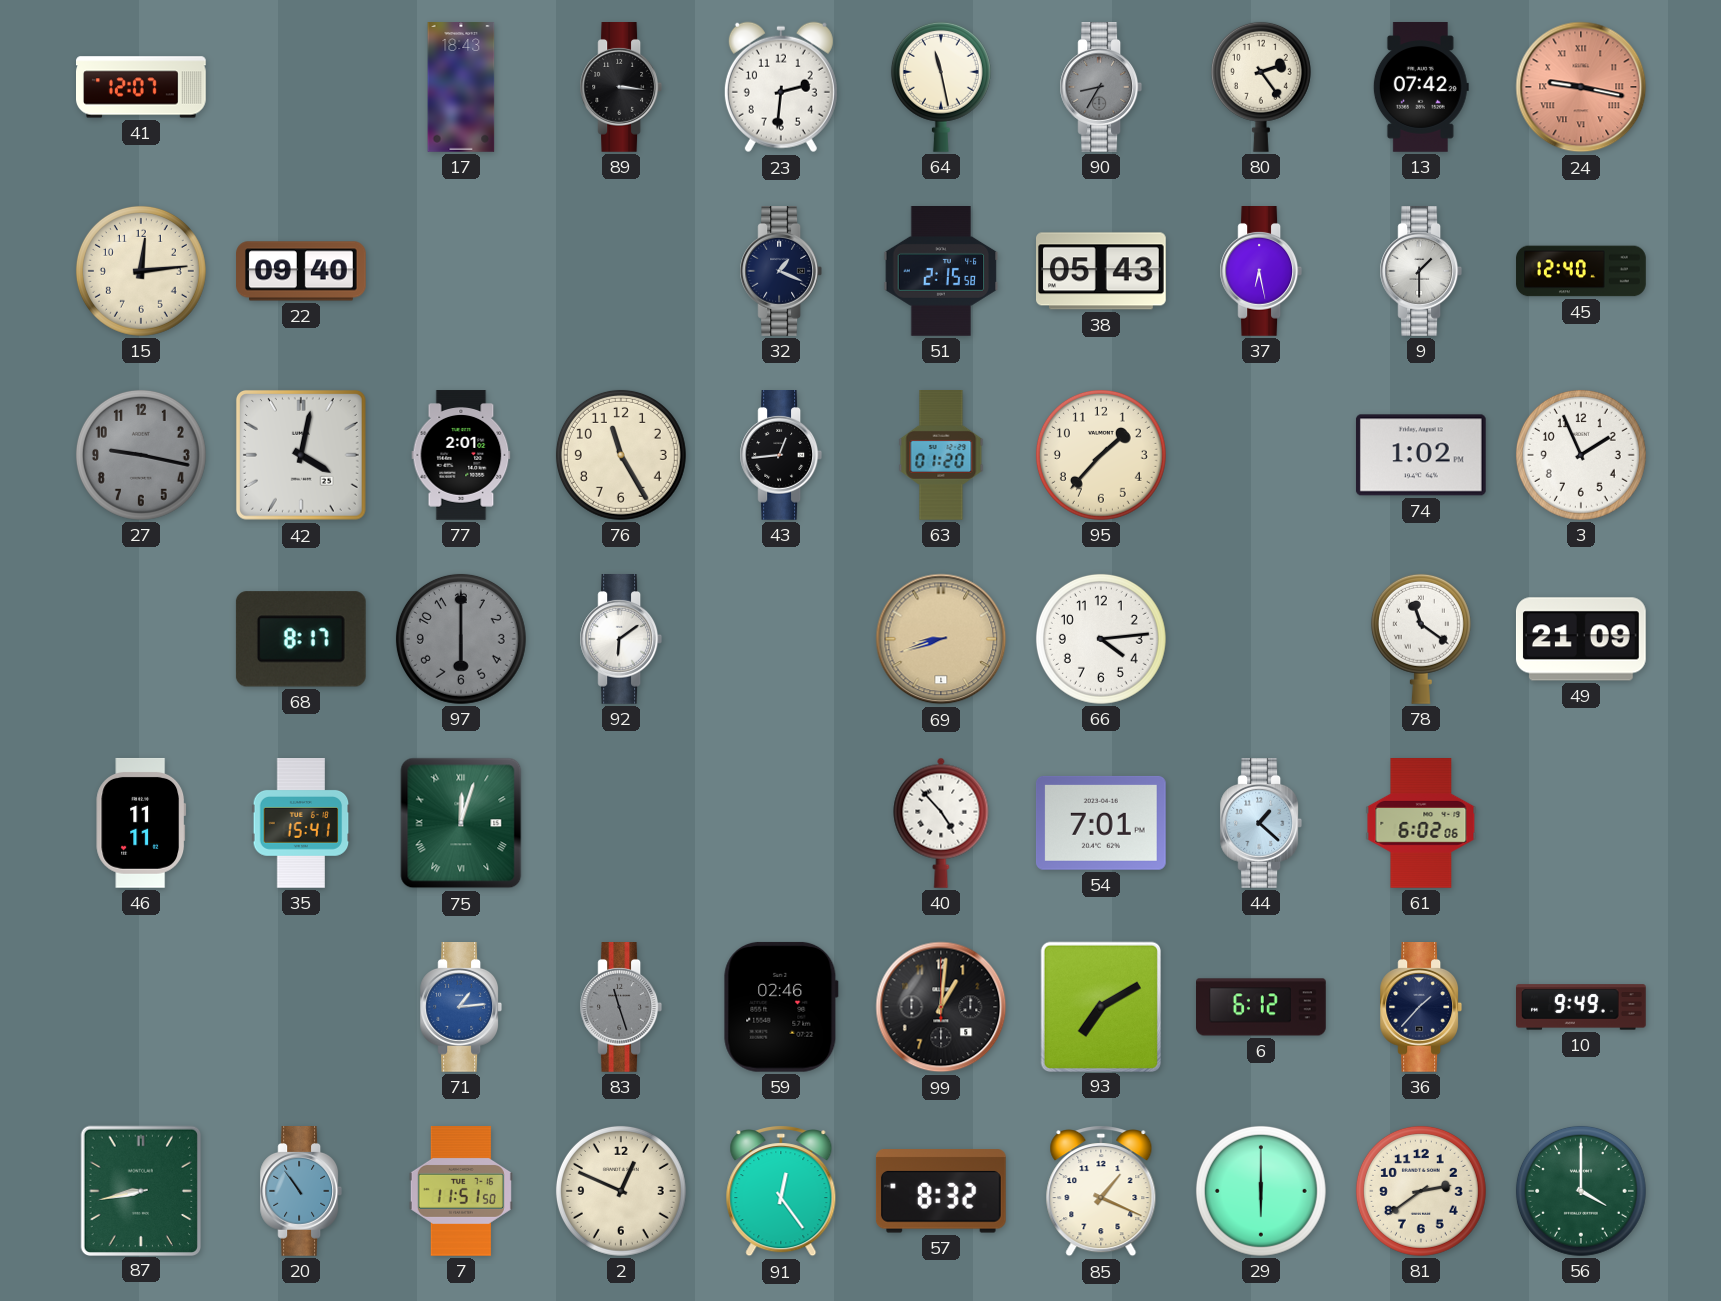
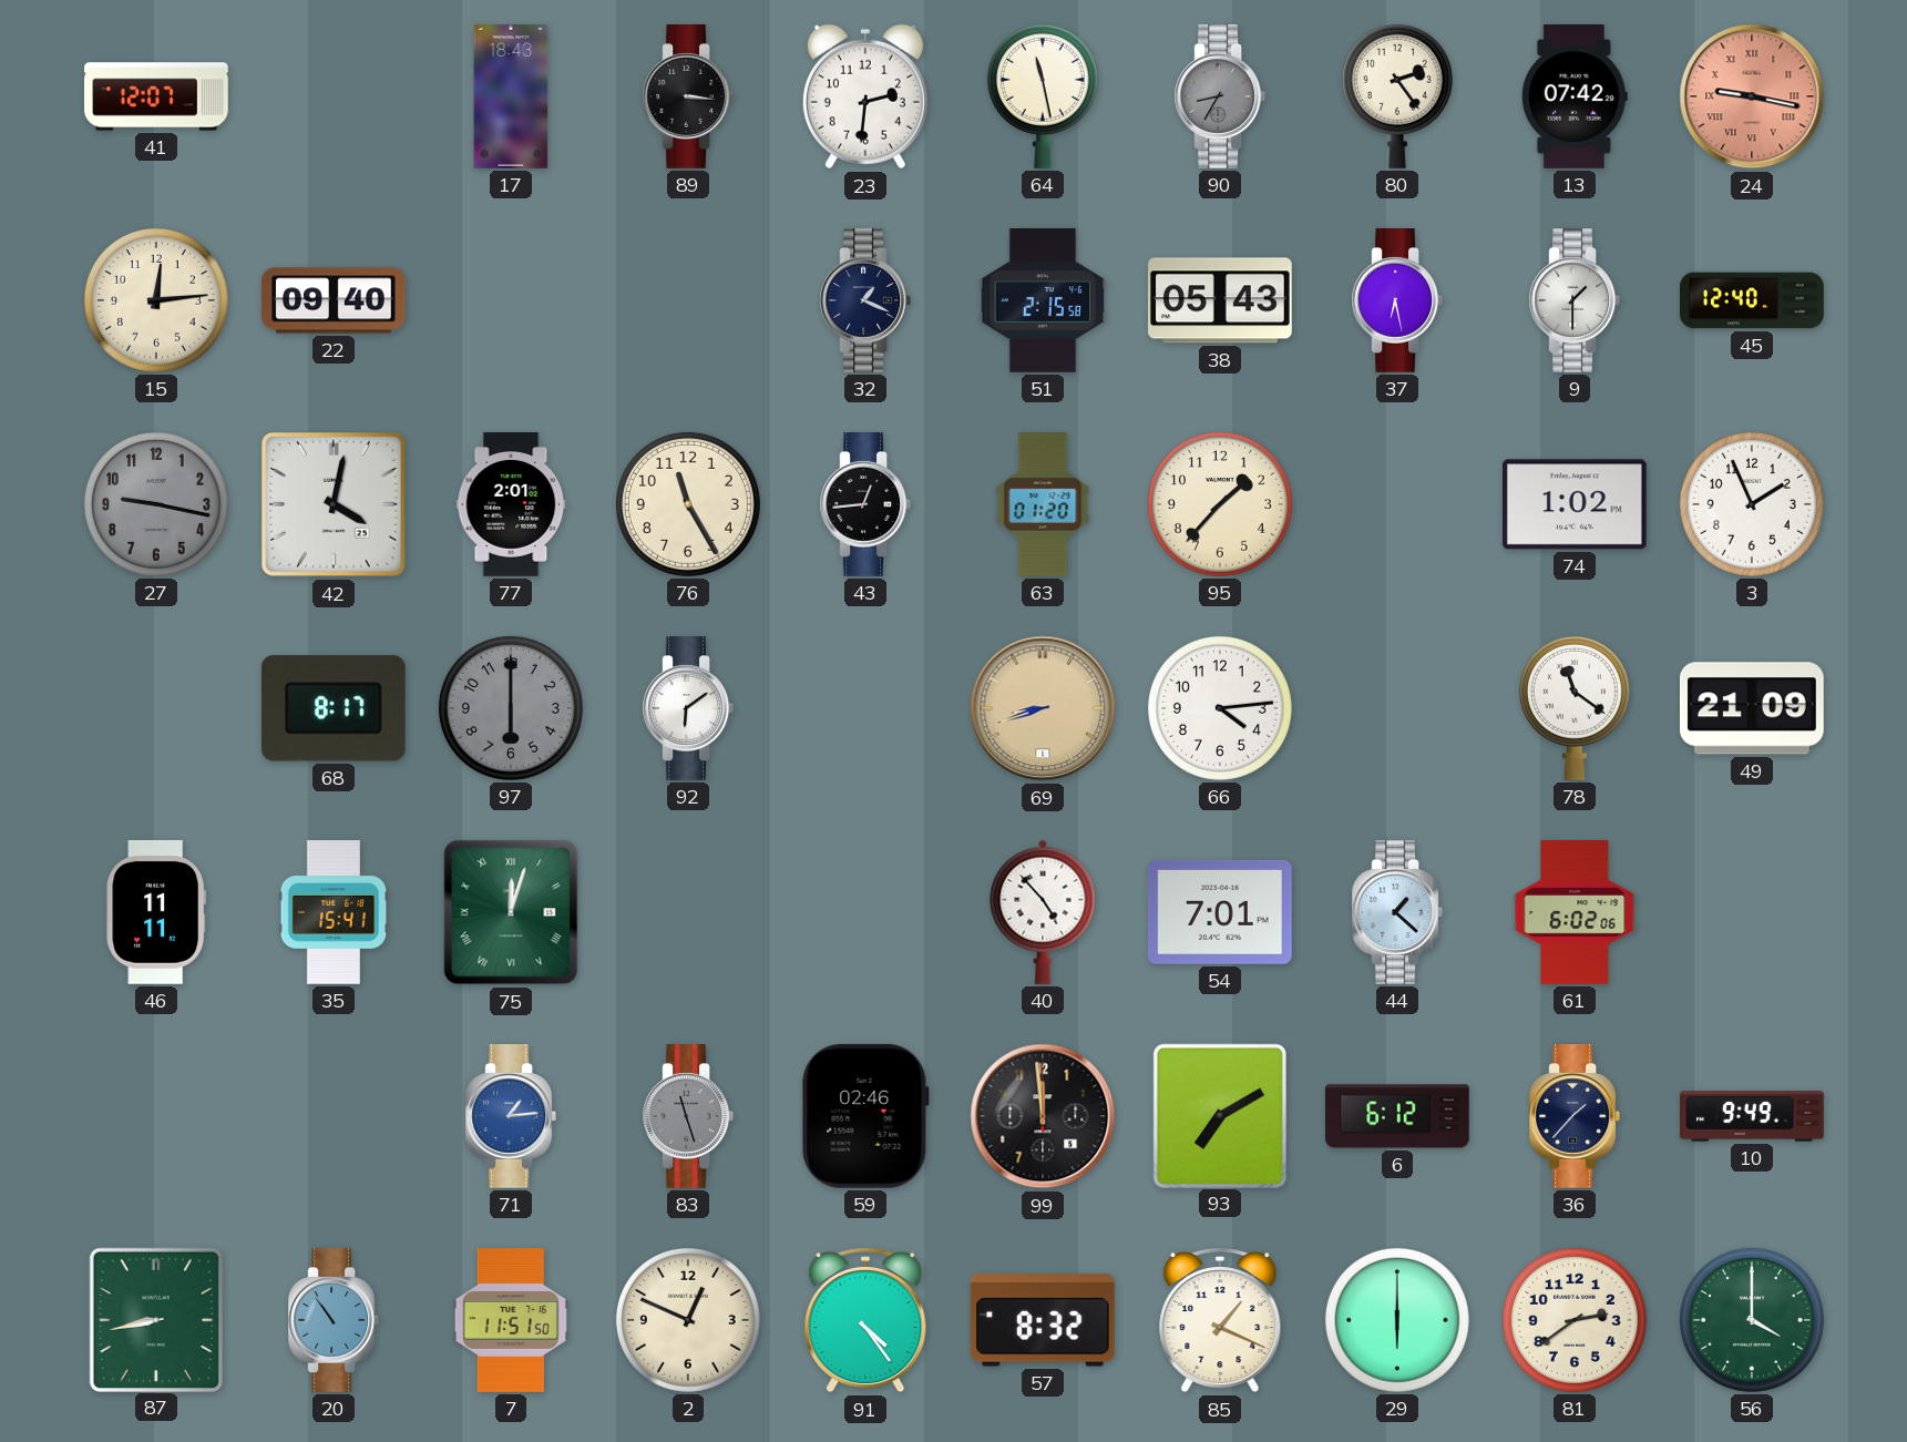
99: 1:01 -> 11:59
91: 12:24 -> 4:24
